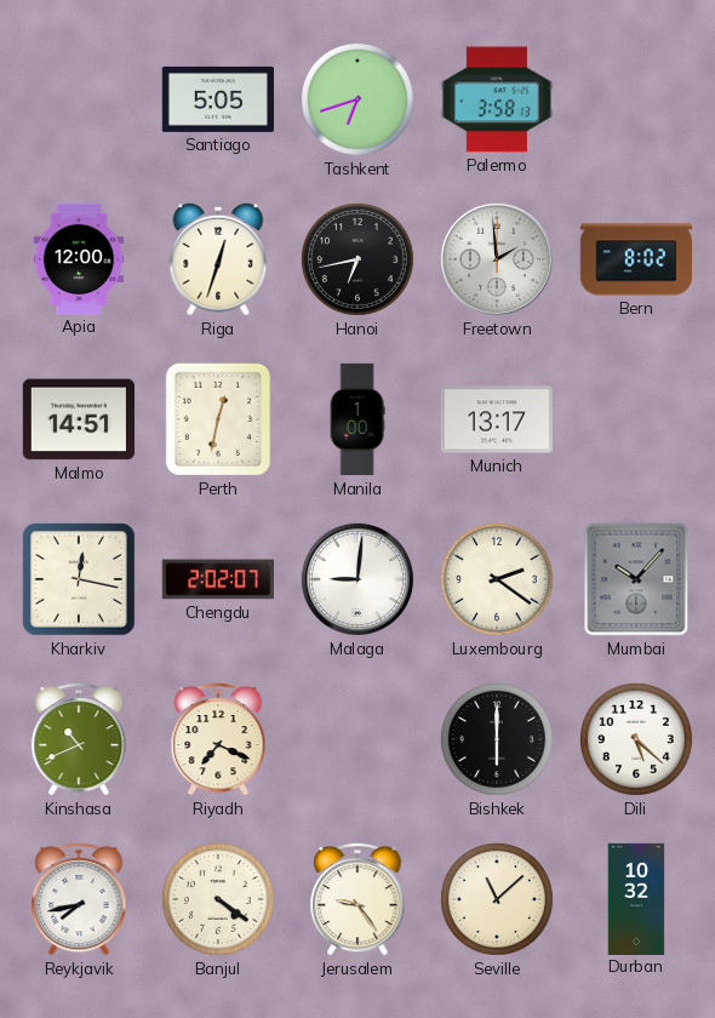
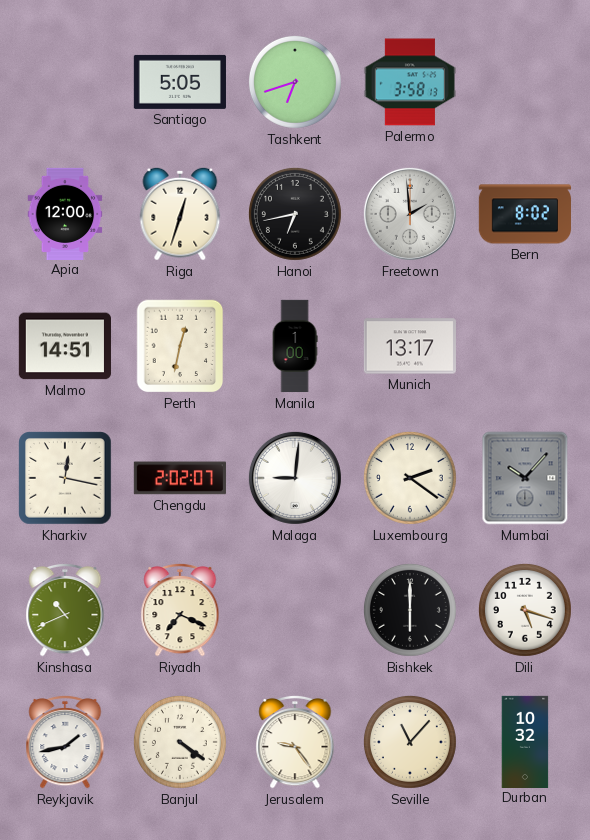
Dili: 5:22 -> 5:18
Reykjavik: 7:43 -> 1:43
Seville: 11:08 -> 11:07
